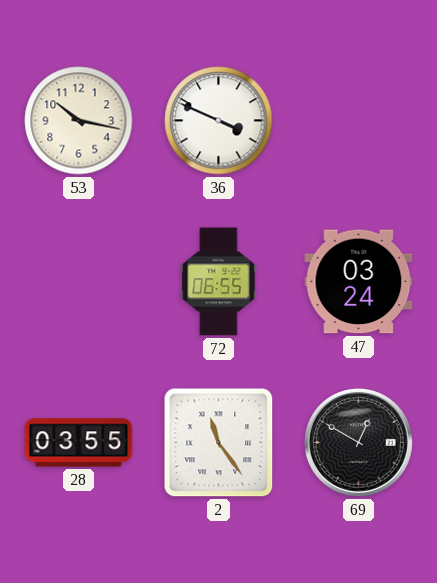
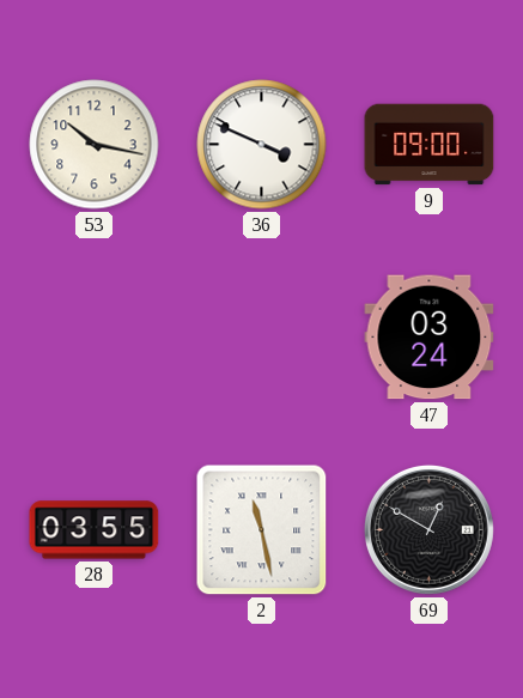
9: none -> 09:00
72: 06:55 -> none
2: 11:24 -> 11:28
